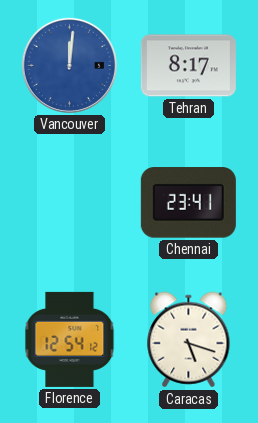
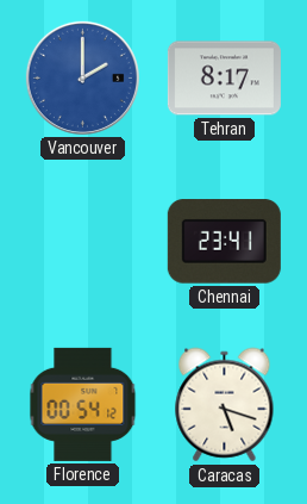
Vancouver: 12:01 -> 2:00
Florence: 12:54 -> 00:54
